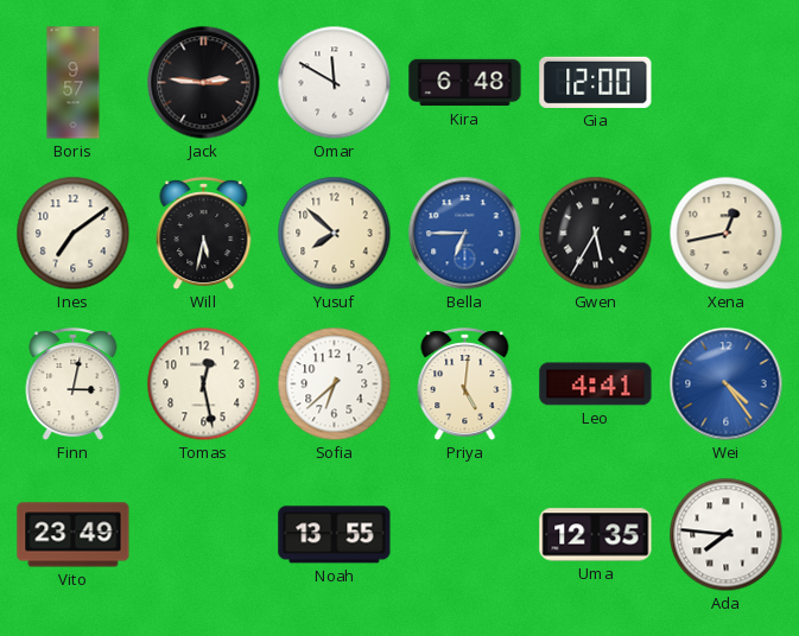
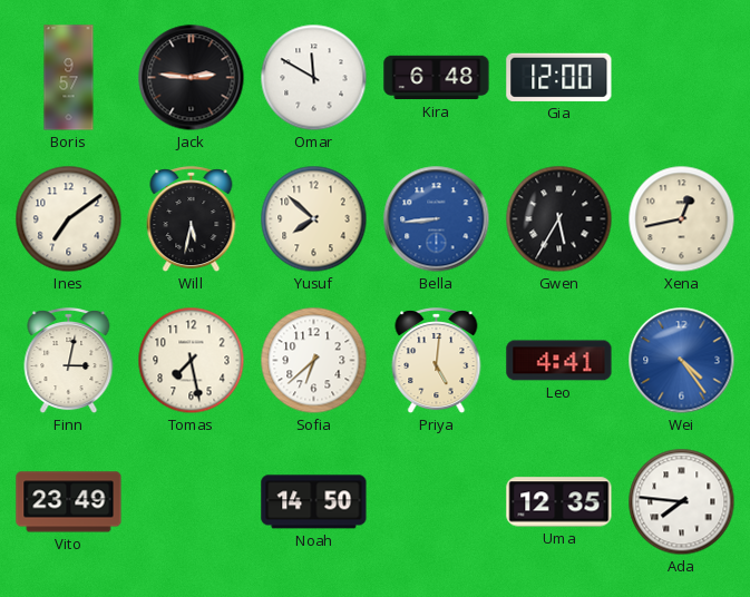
Bella: 6:45 -> 8:44
Tomas: 12:28 -> 7:28
Noah: 13:55 -> 14:50
